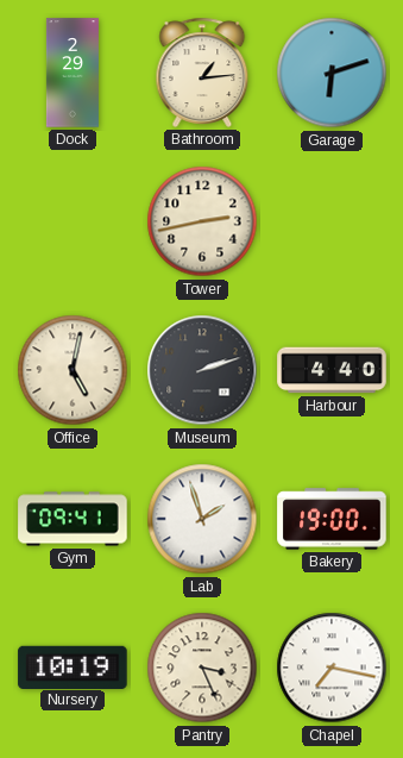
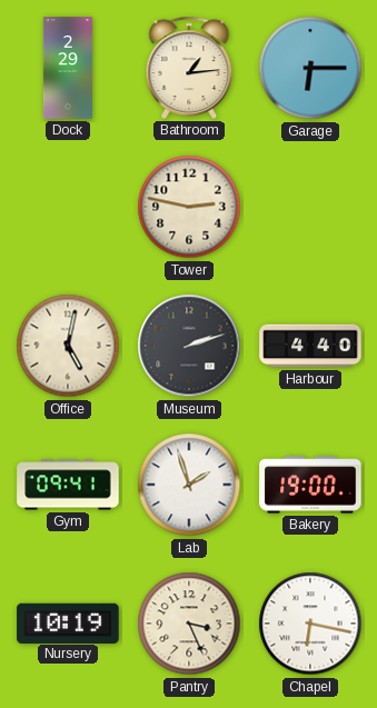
Garage: 6:12 -> 6:15
Tower: 2:43 -> 2:47
Chapel: 7:17 -> 6:17
